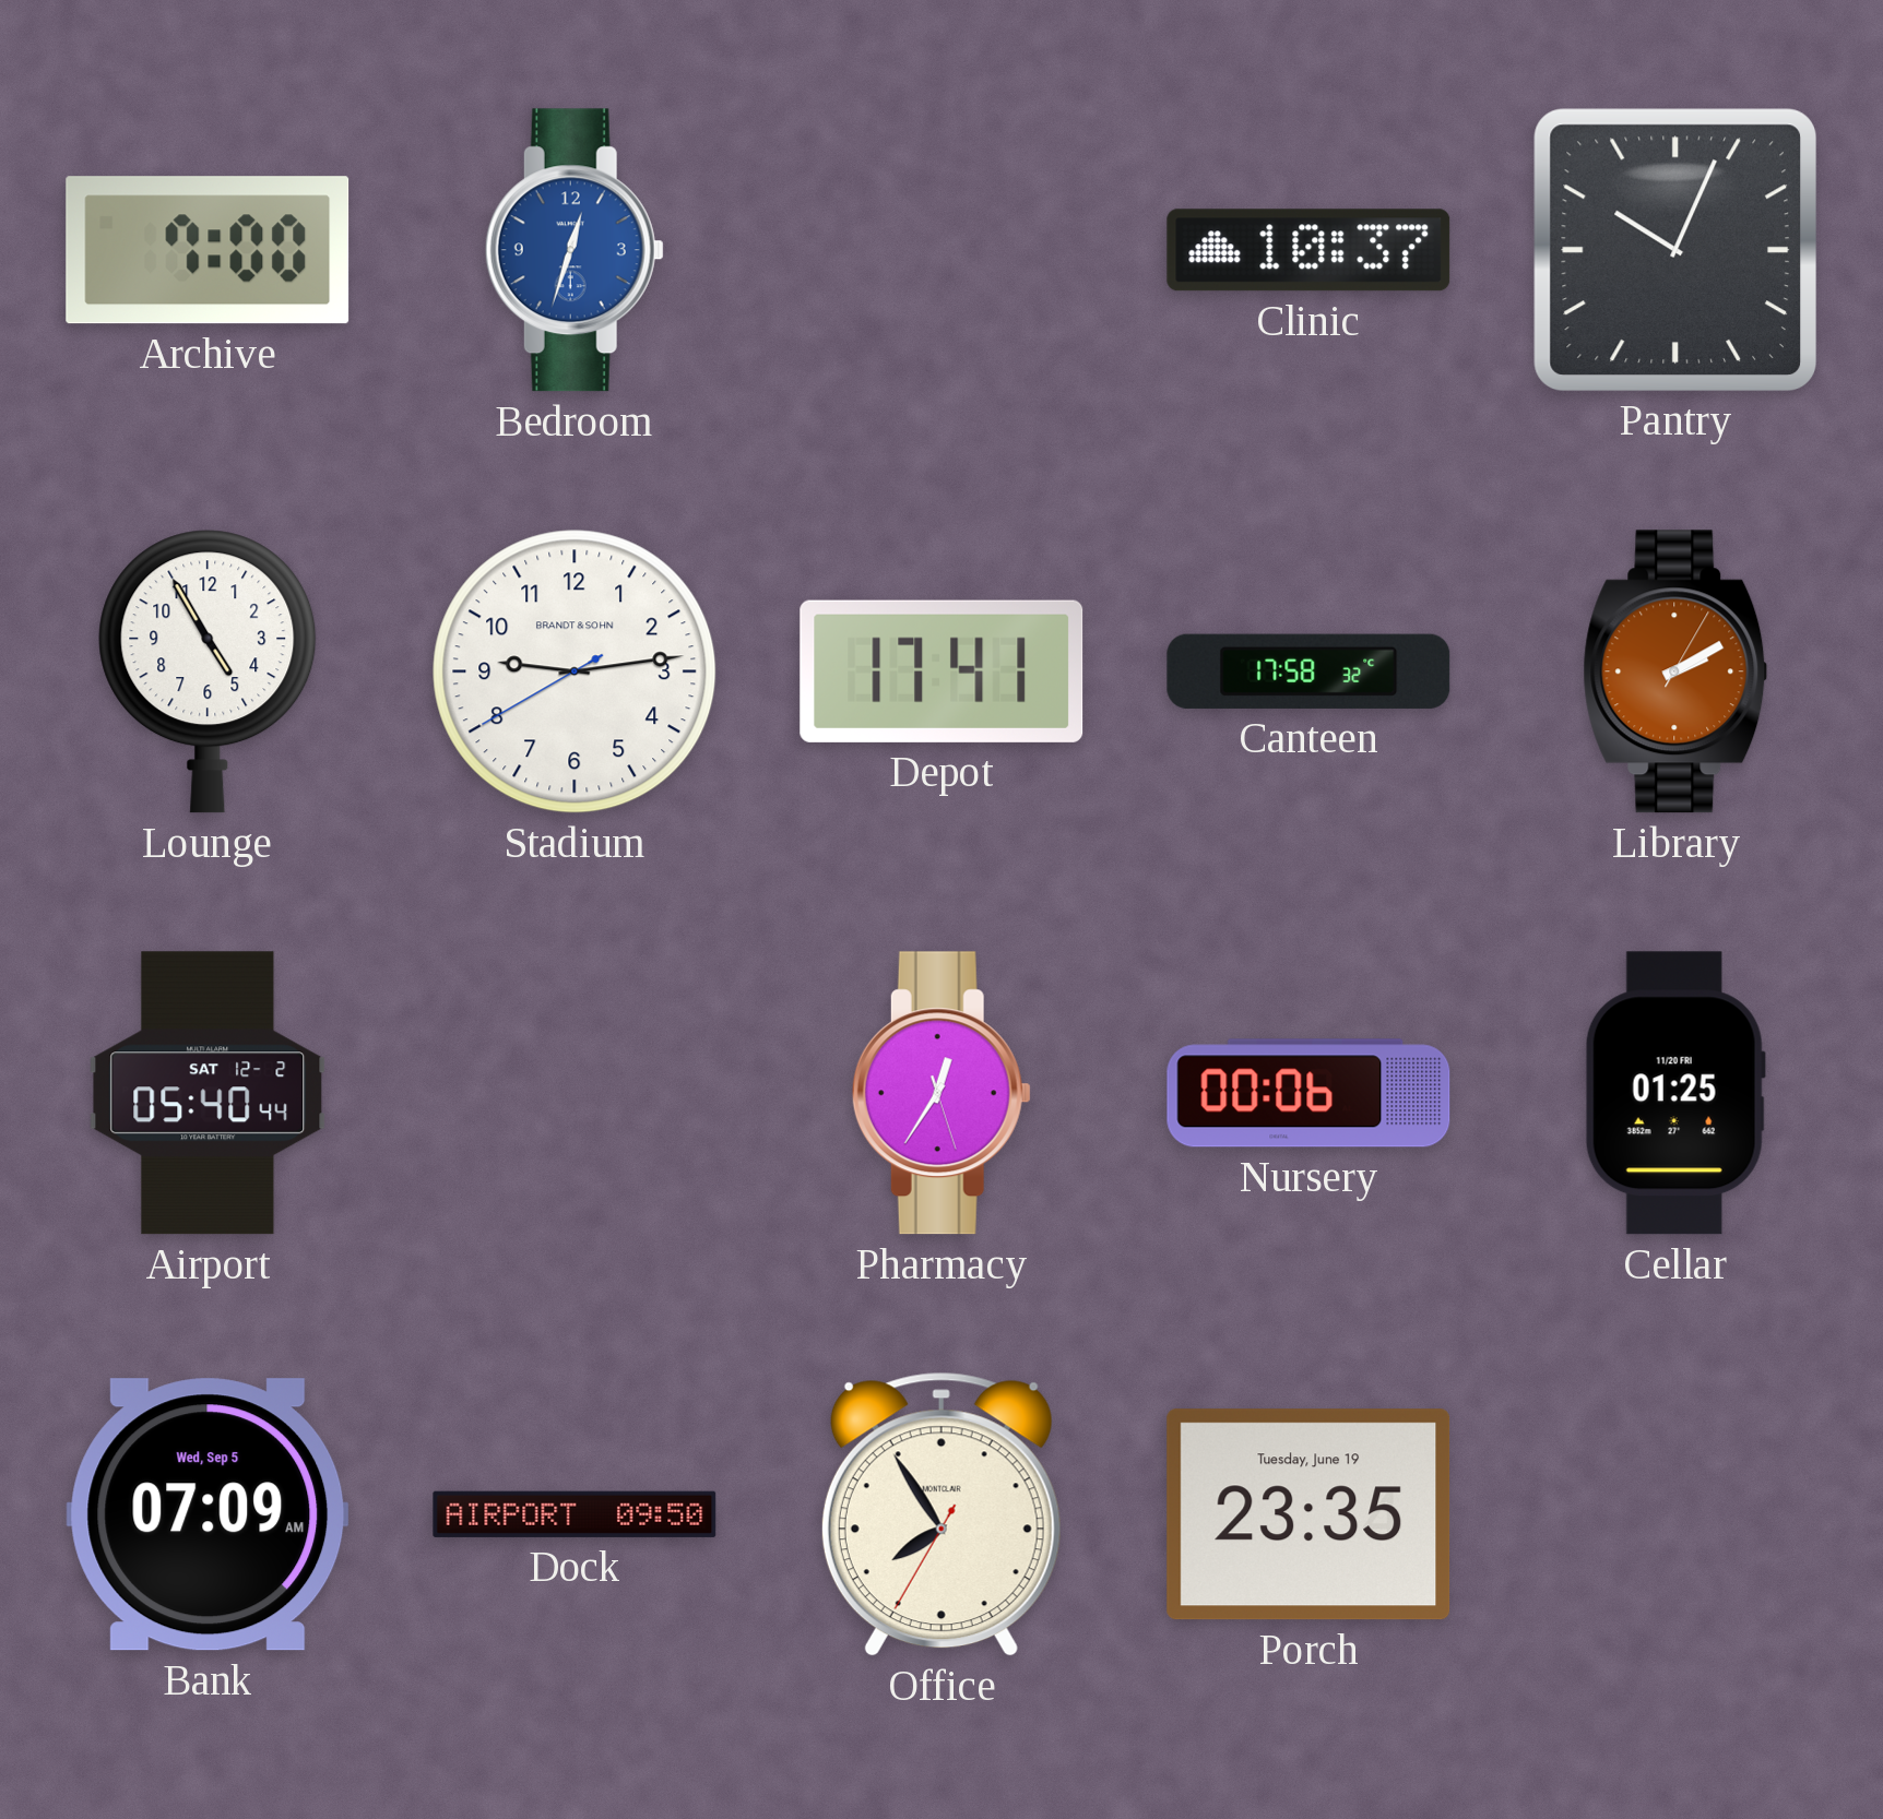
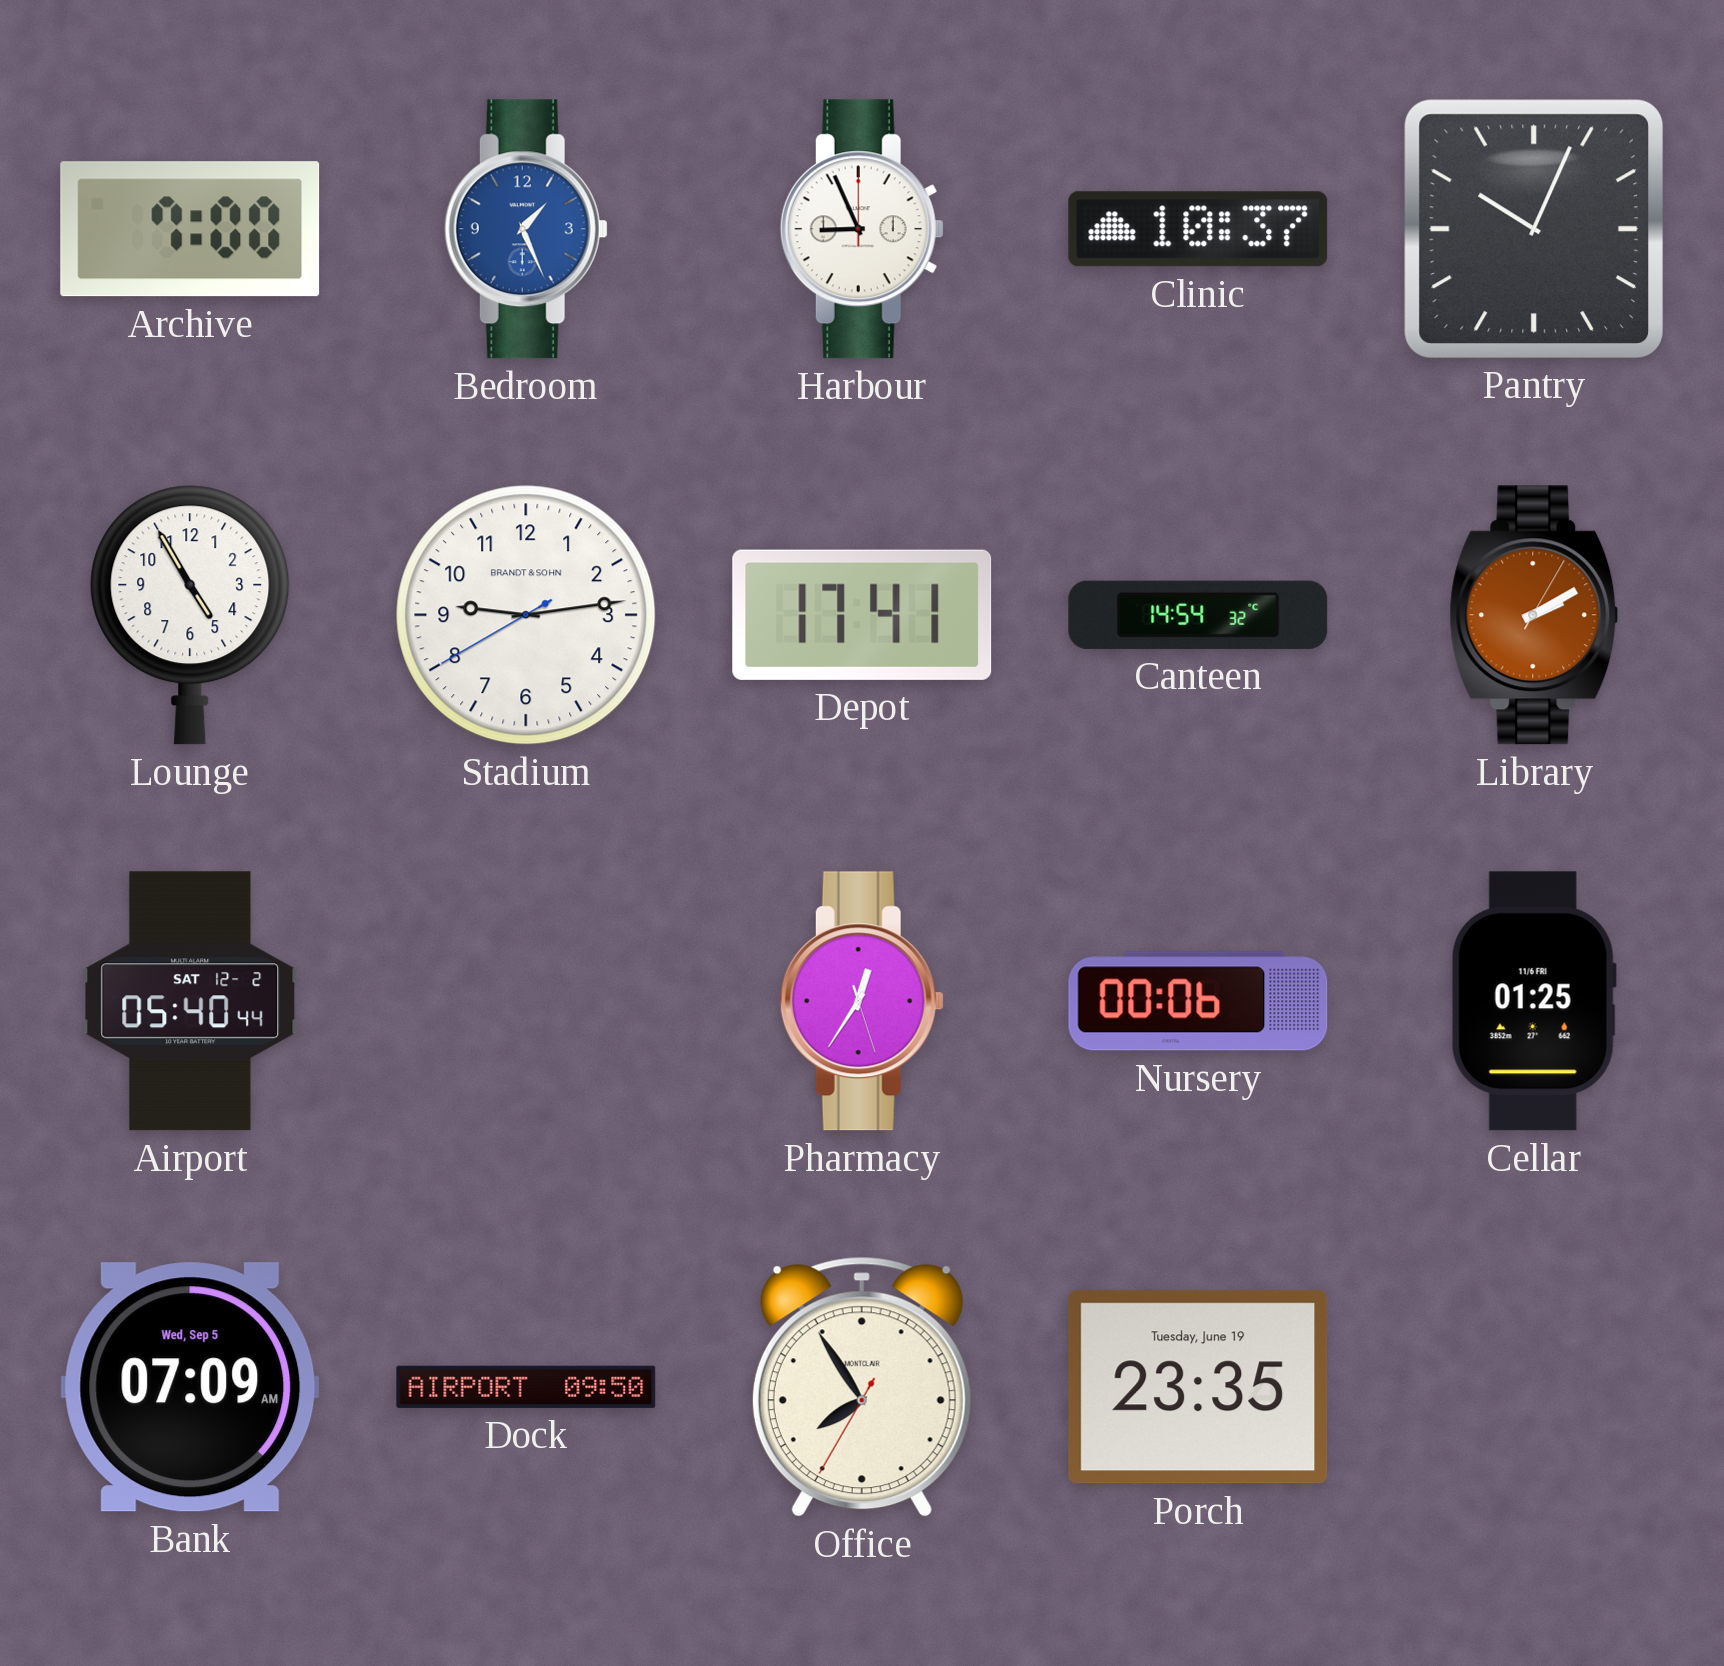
Bedroom: 12:33 -> 1:26
Harbour: none -> 8:56
Canteen: 17:58 -> 14:54
Cellar date: 11/20 FRI -> 11/6 FRI
